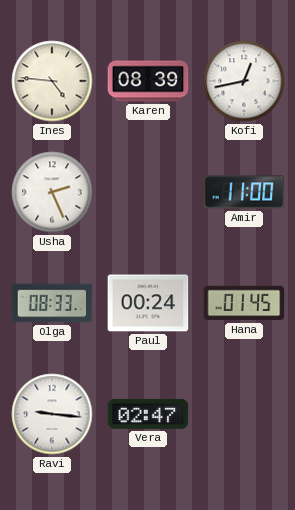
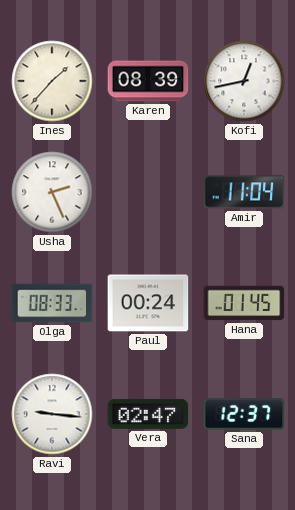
Ines: 4:46 -> 1:37
Amir: 11:00 -> 11:04
Sana: none -> 12:37
